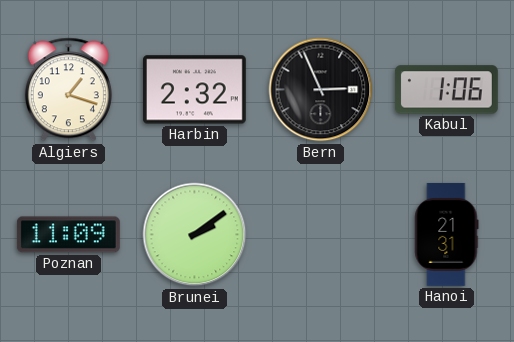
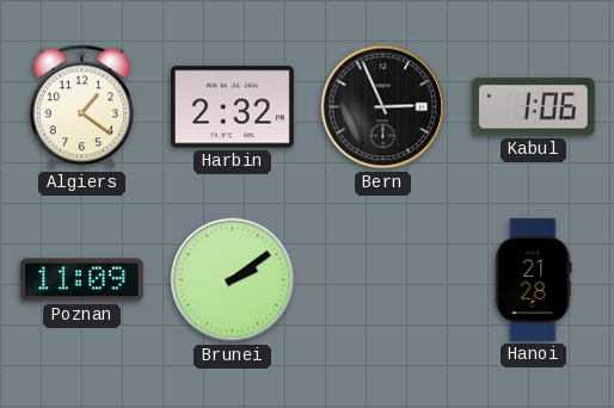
Algiers: 1:18 -> 1:21
Hanoi: 21:31 -> 21:28
